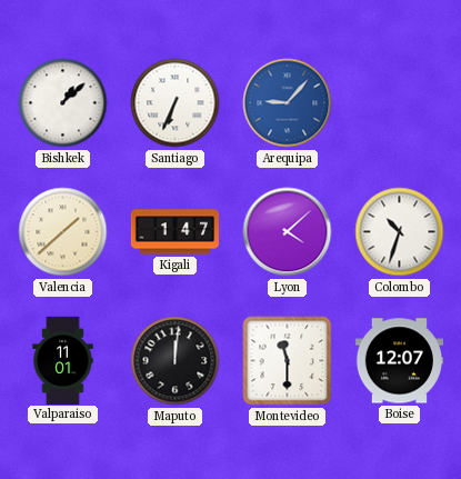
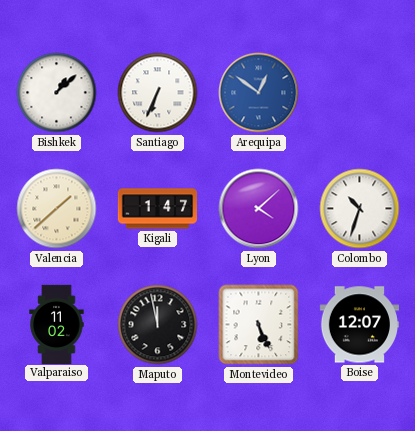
Arequipa: 9:07 -> 12:51
Valparaiso: 11:01 -> 11:02
Maputo: 12:01 -> 11:58
Montevideo: 11:30 -> 5:26
